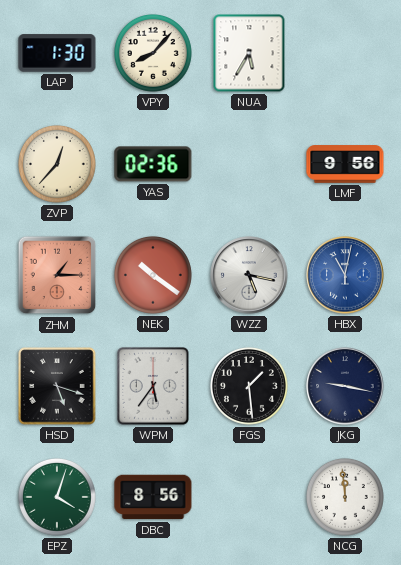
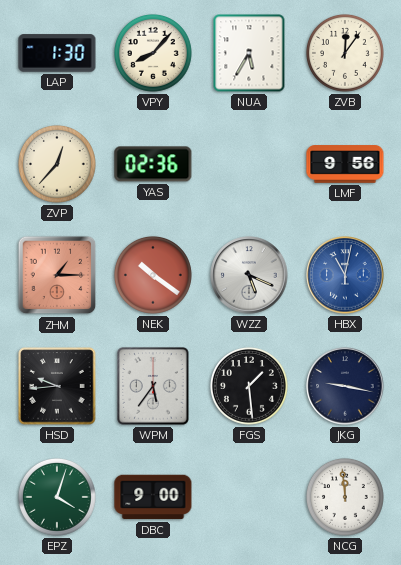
ZVB: none -> 12:06
WZZ: 5:17 -> 5:19
HSD: 5:18 -> 9:44
DBC: 8:56 -> 9:00
